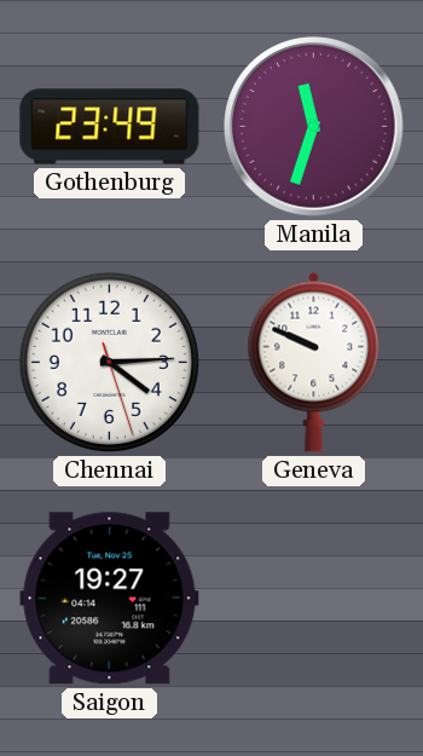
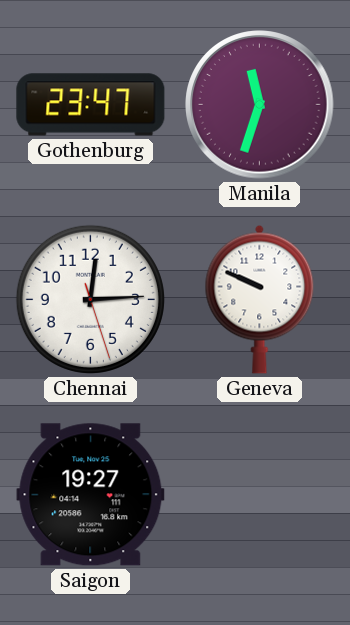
Gothenburg: 23:49 -> 23:47
Chennai: 4:14 -> 12:14
